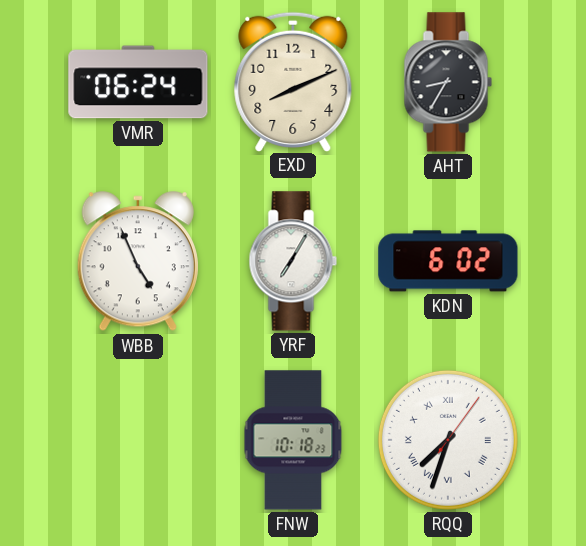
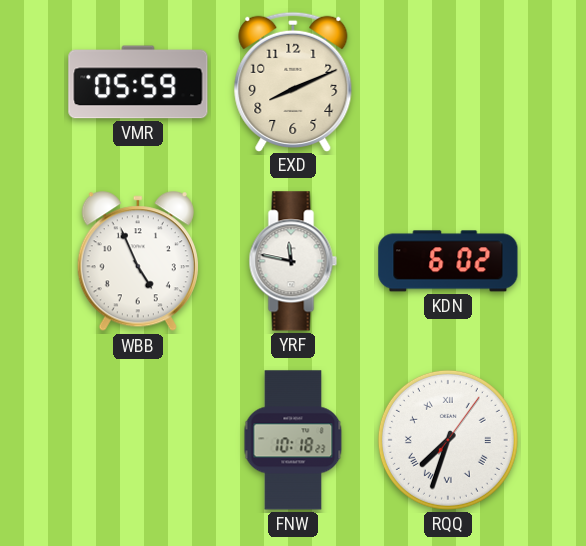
VMR: 06:24 -> 05:59
AHT: 8:35 -> none
YRF: 7:05 -> 11:47
